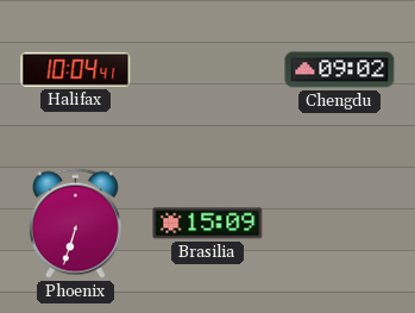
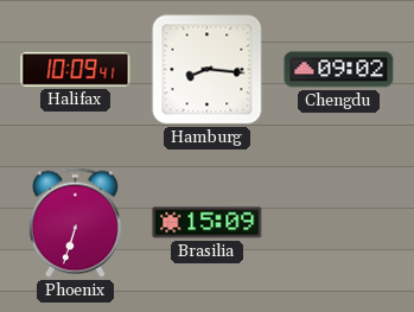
Halifax: 10:04 -> 10:09
Hamburg: none -> 8:16
